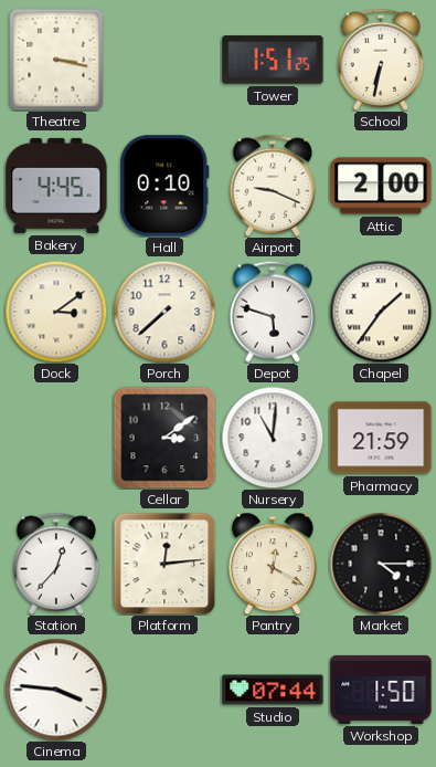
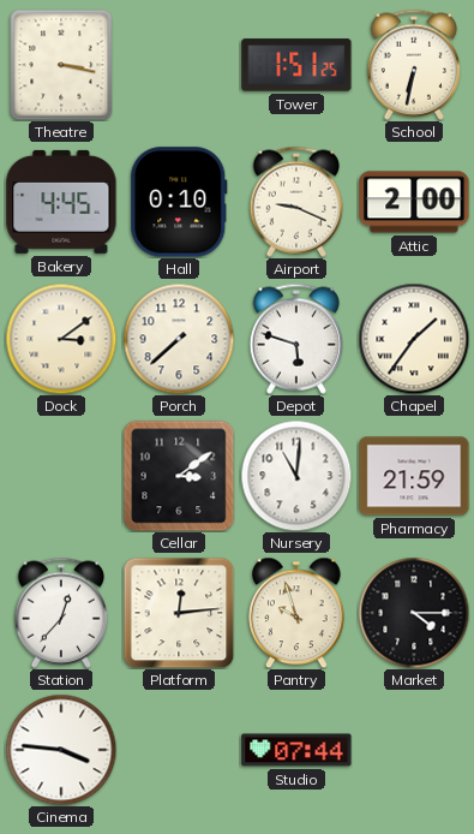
Pantry: 12:20 -> 9:57
Workshop: 1:50 -> none
